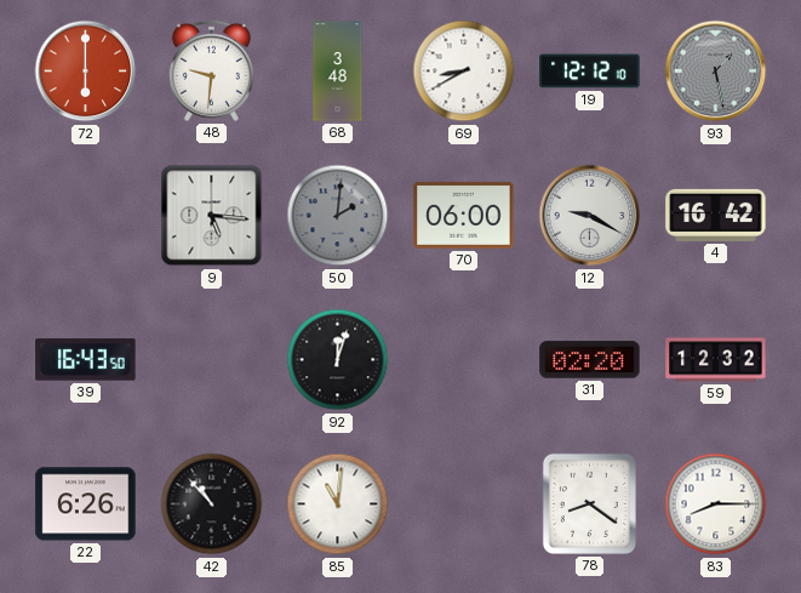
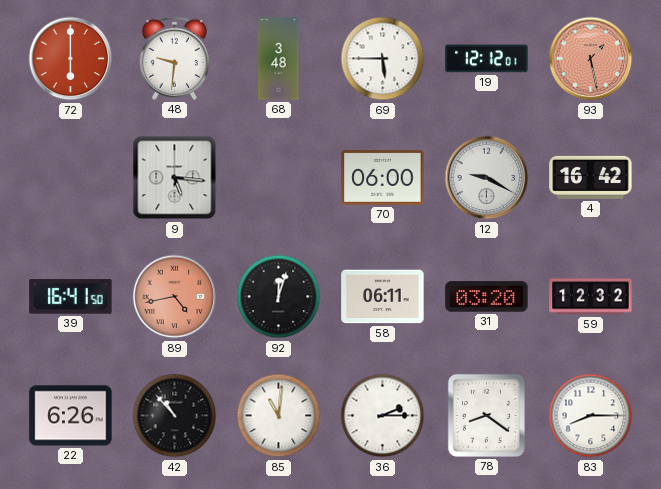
69: 8:40 -> 5:45
19: 12:12:10 -> 12:12:01
93 dial: grey -> salmon
50: 2:01 -> none
39: 16:43 -> 16:41
89: none -> 4:43
58: none -> 06:11
31: 02:20 -> 03:20
36: none -> 2:15
